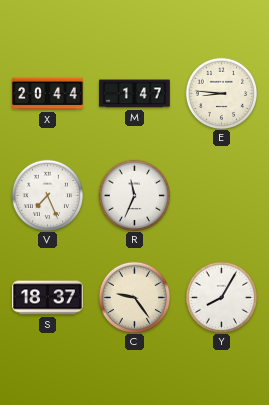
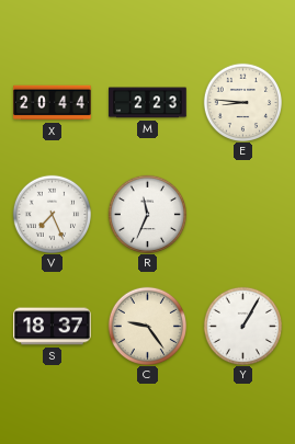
M: 1:47 -> 2:23
Y: 8:05 -> 1:05
